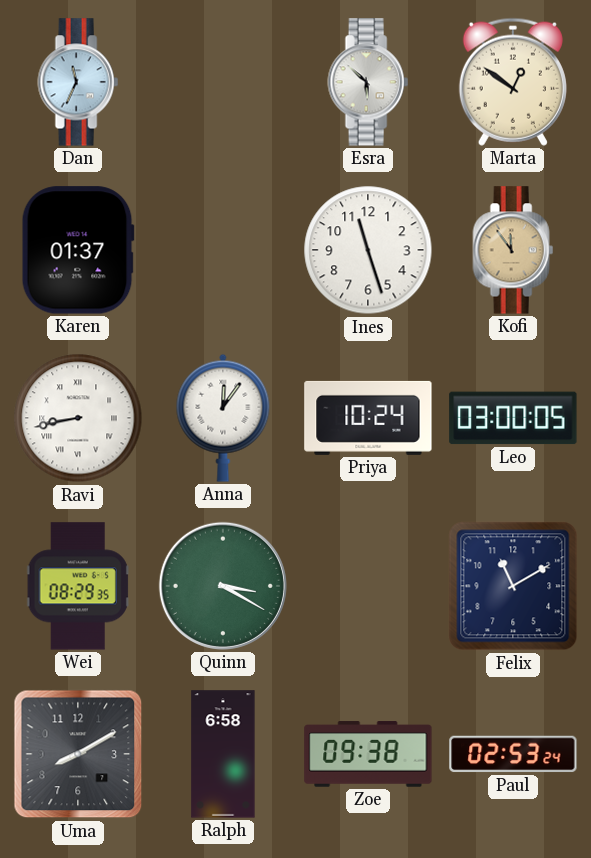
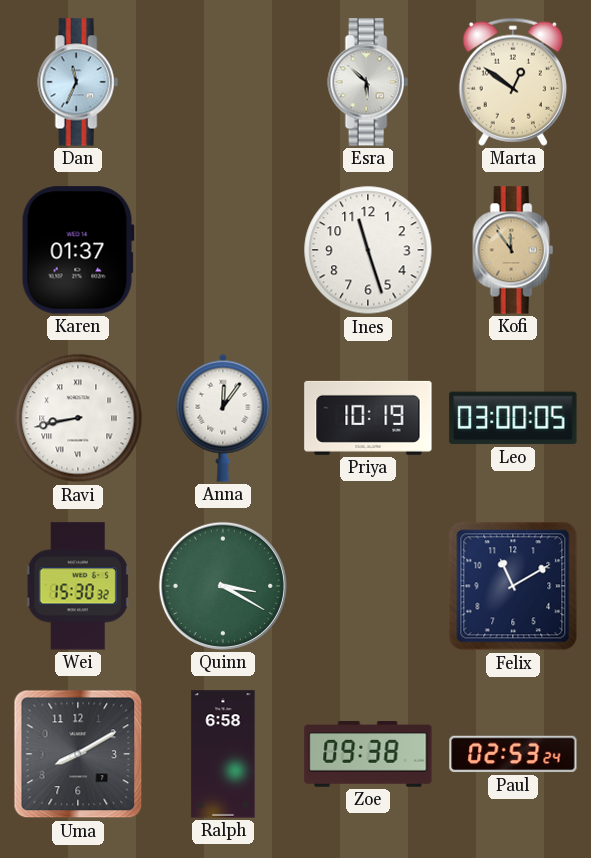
Priya: 10:24 -> 10:19
Wei: 08:29 -> 15:30
